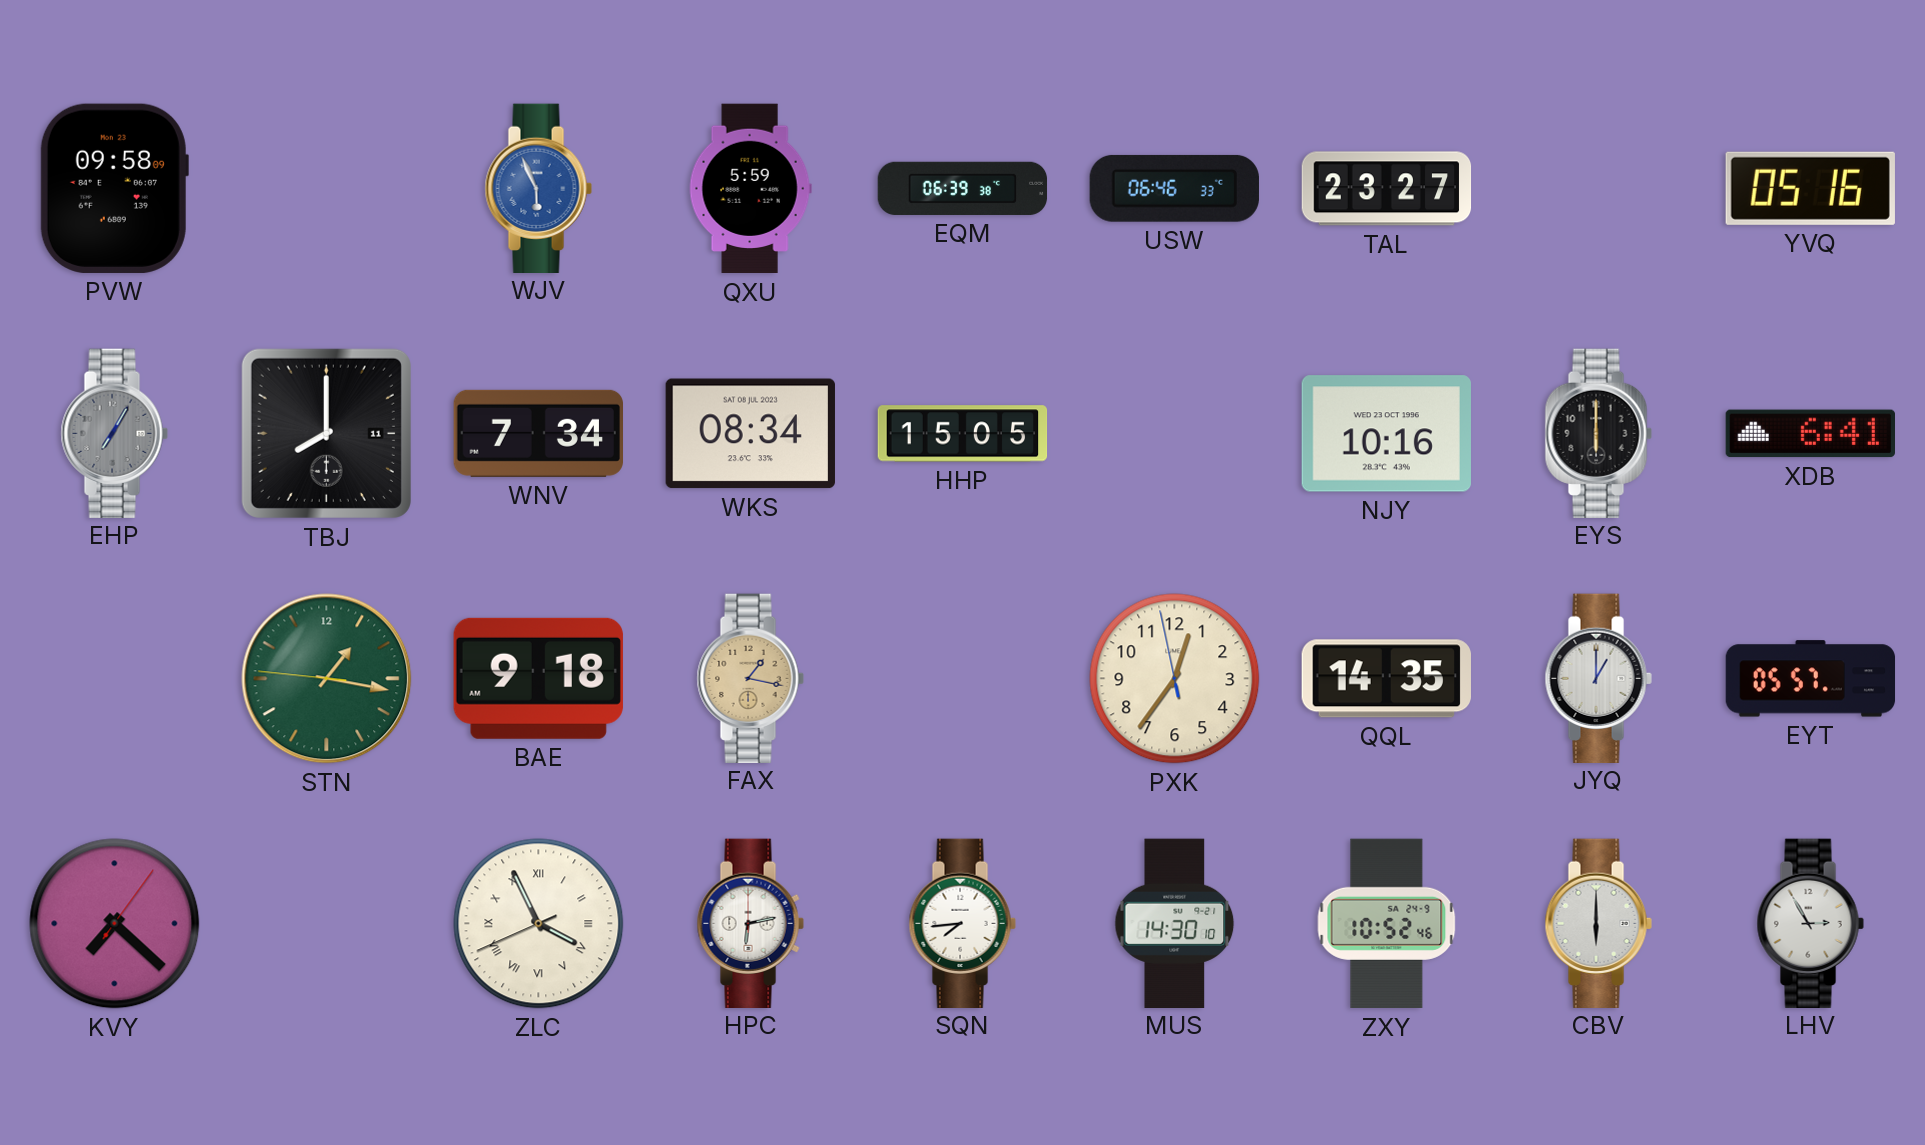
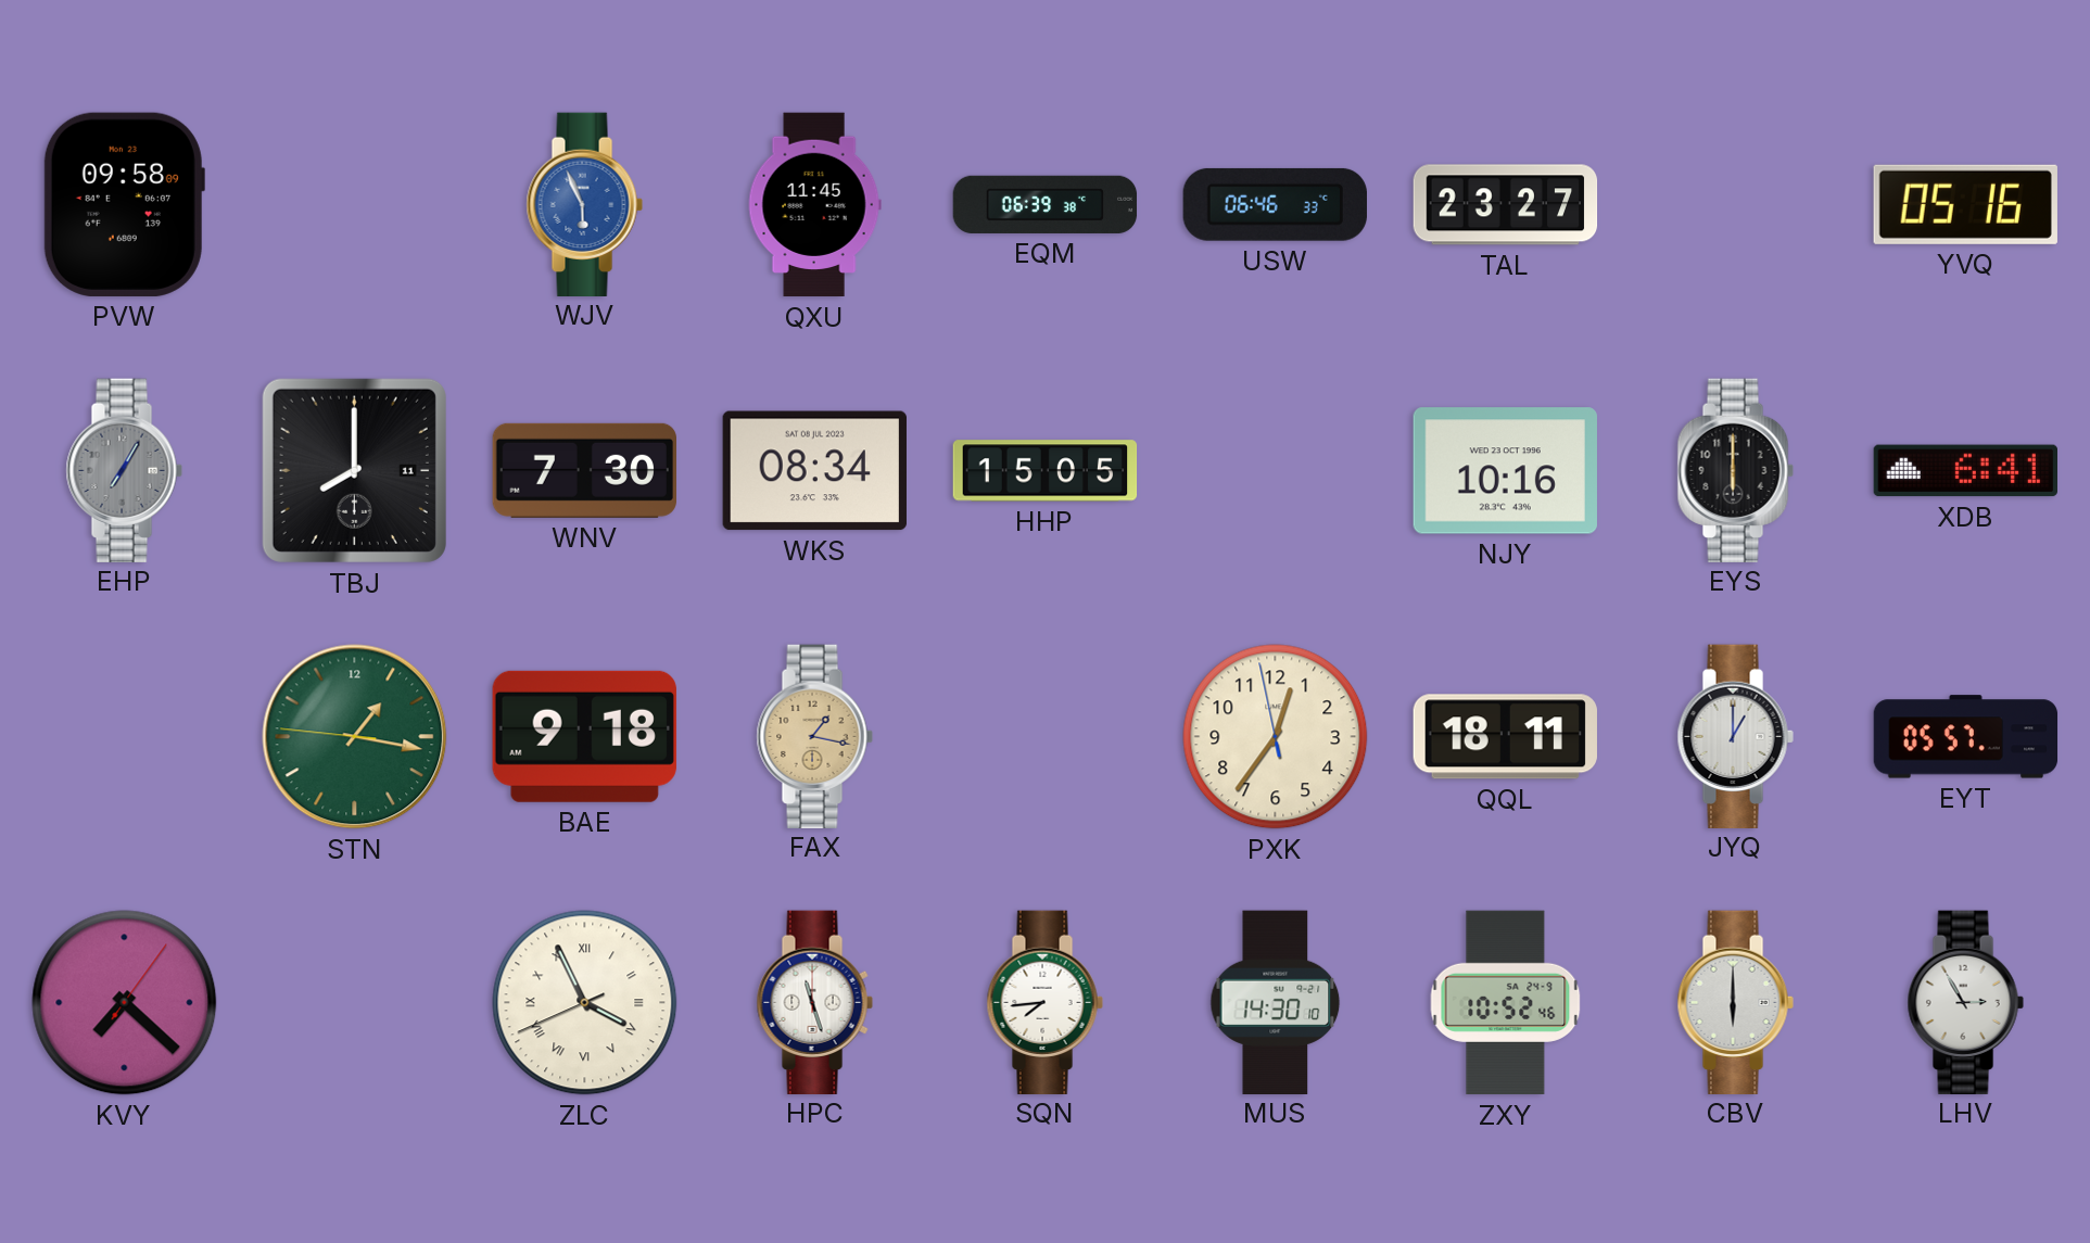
QXU: 5:59 -> 11:45
WNV: 7:34 -> 7:30
QQL: 14:35 -> 18:11
HPC: 6:13 -> 11:27
